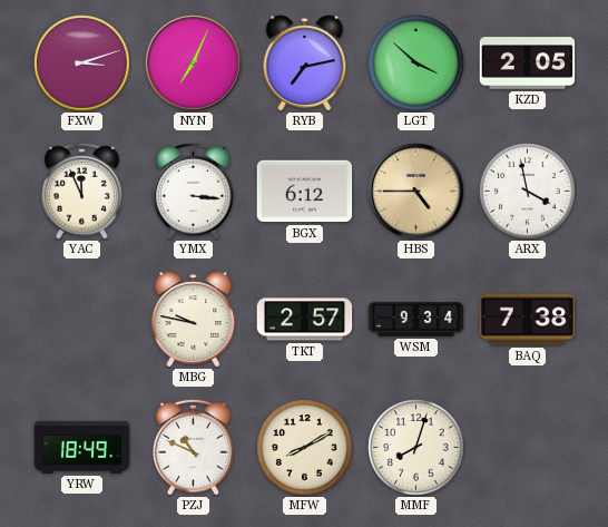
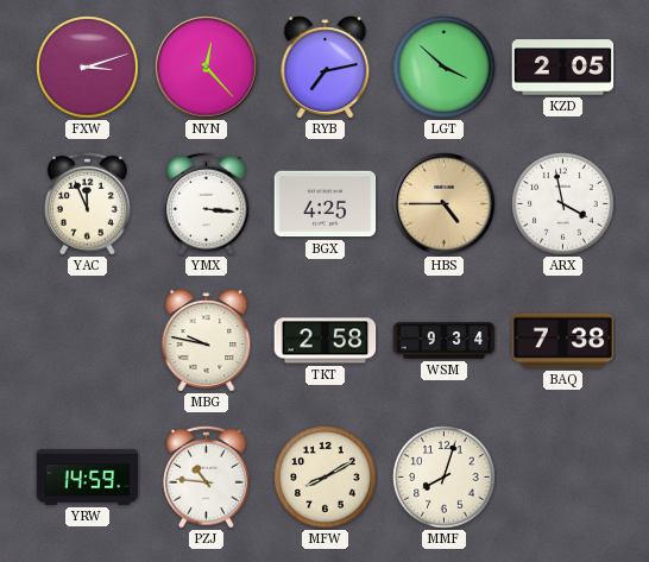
NYN: 7:04 -> 12:23
BGX: 6:12 -> 4:25
TKT: 2:57 -> 2:58
YRW: 18:49 -> 14:59
PZJ: 10:49 -> 10:46
